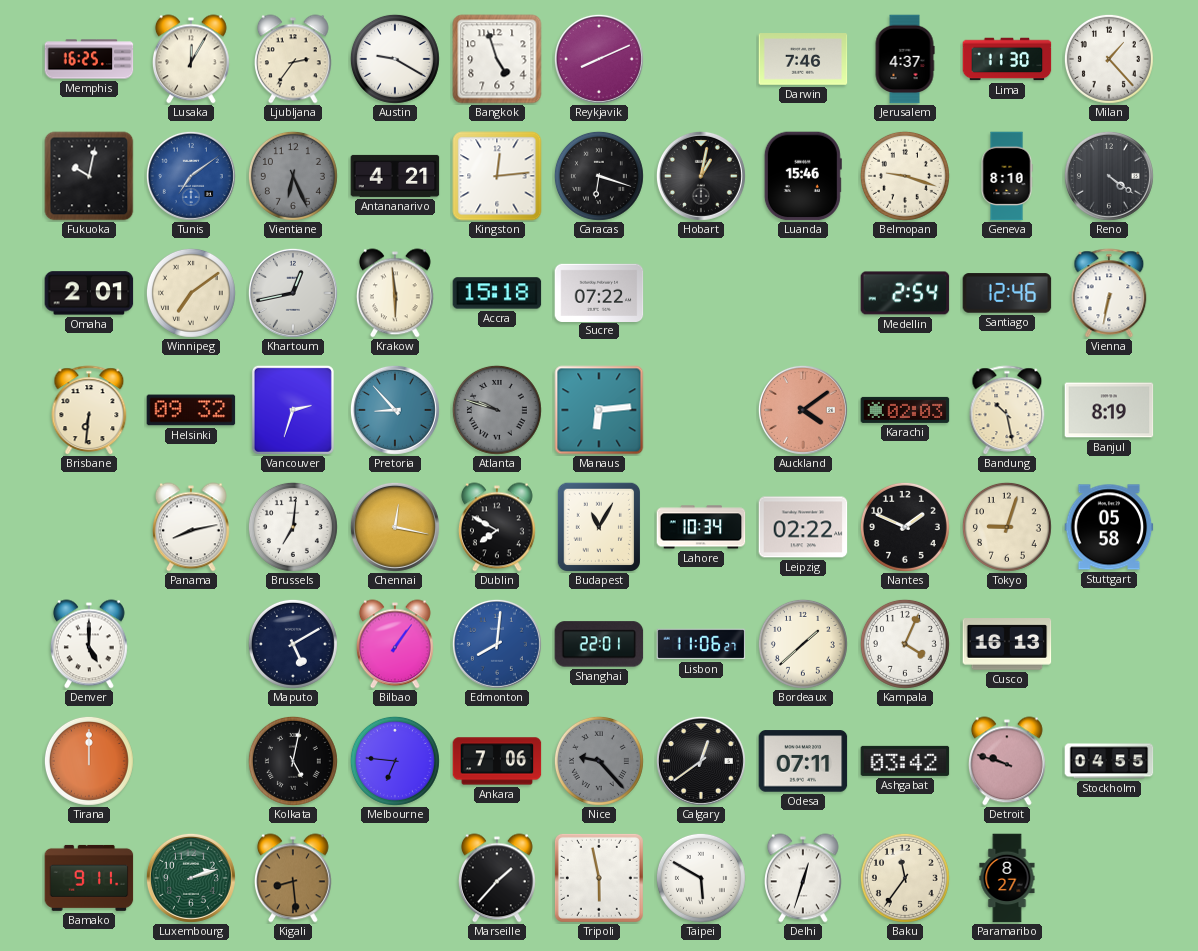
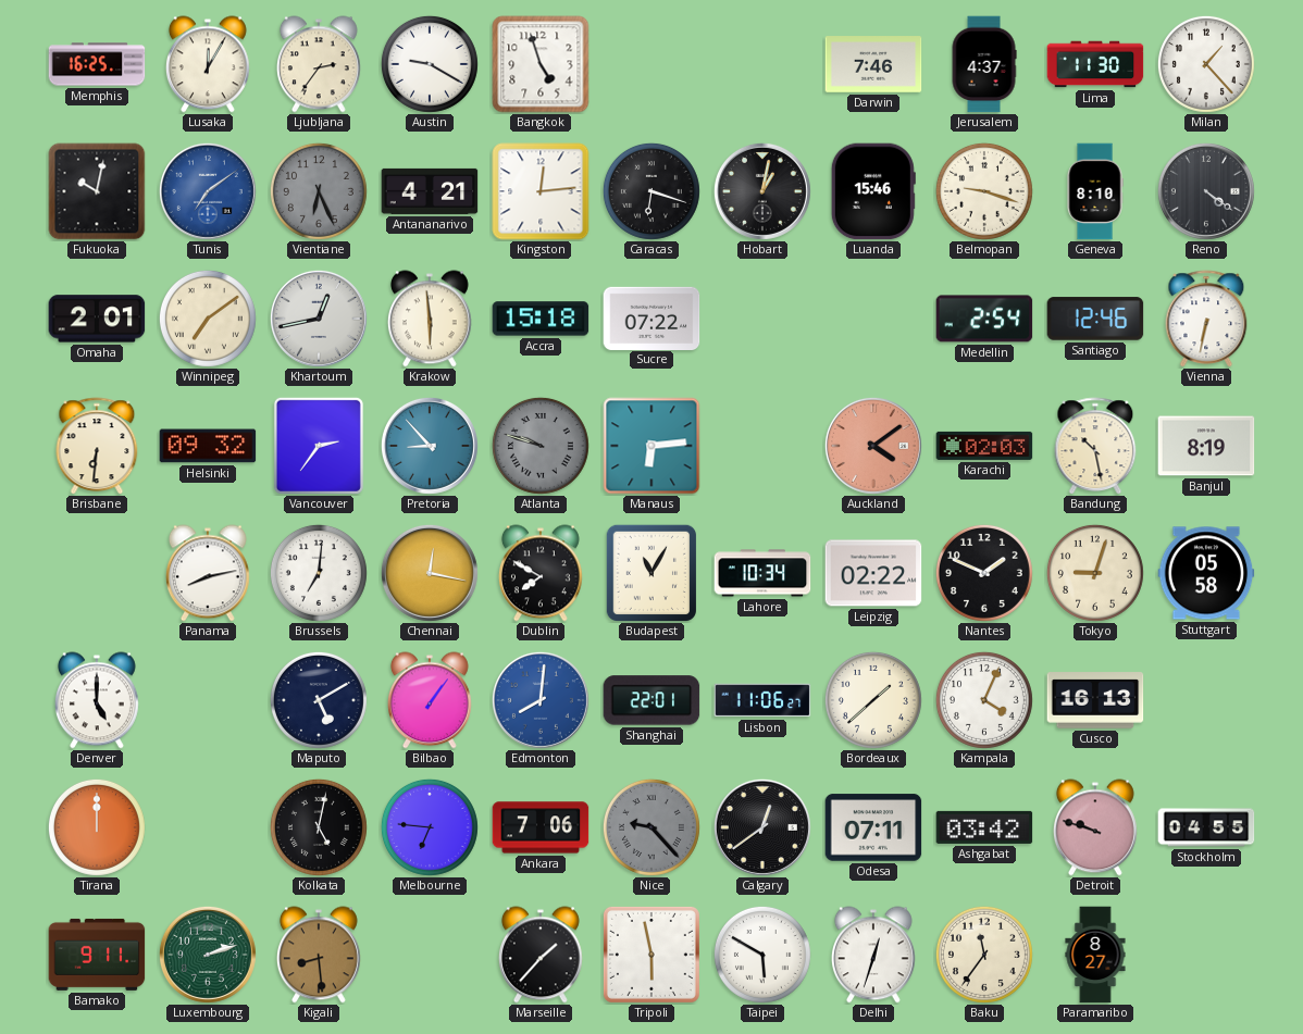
Reykjavik: 8:11 -> none
Vancouver: 2:33 -> 2:36
